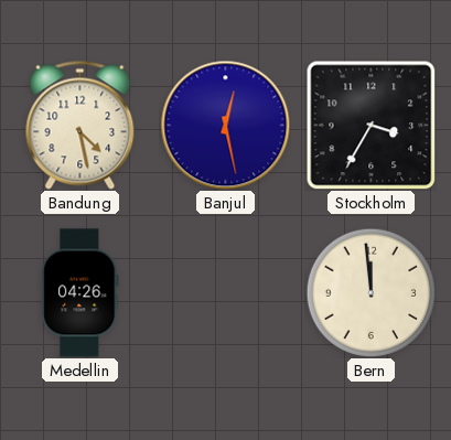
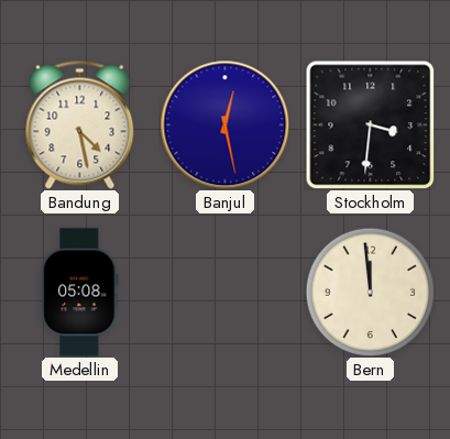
Stockholm: 3:35 -> 3:31
Medellin: 04:26 -> 05:08
